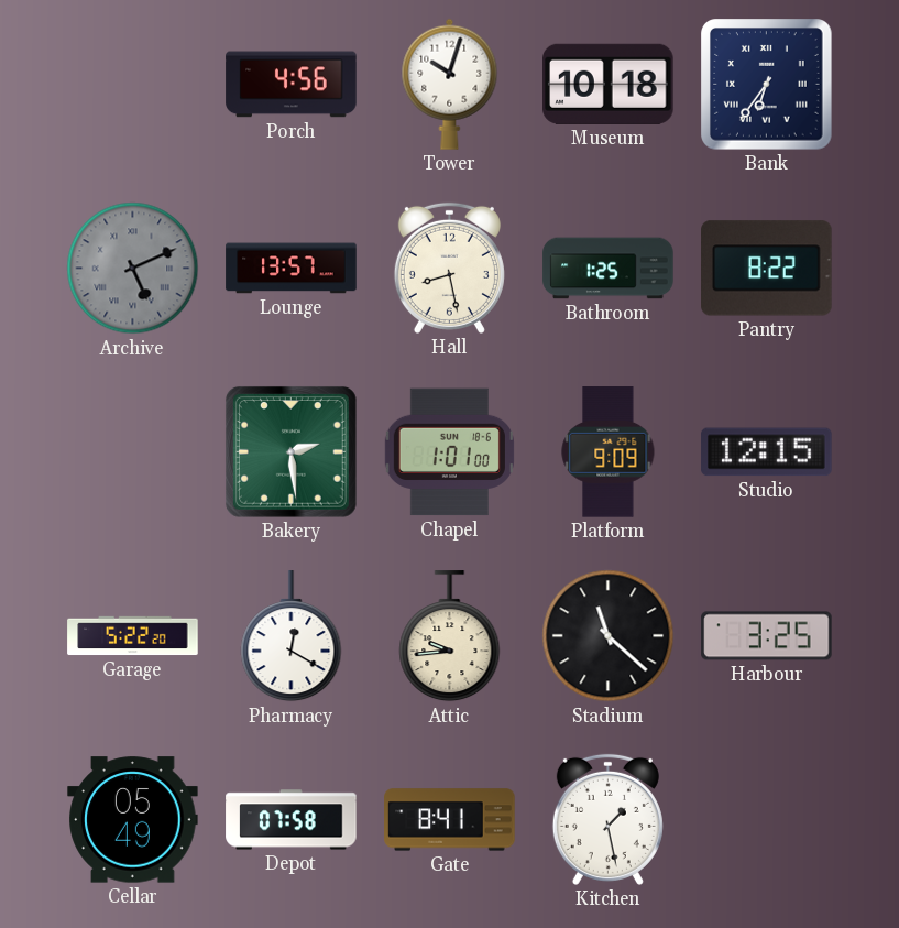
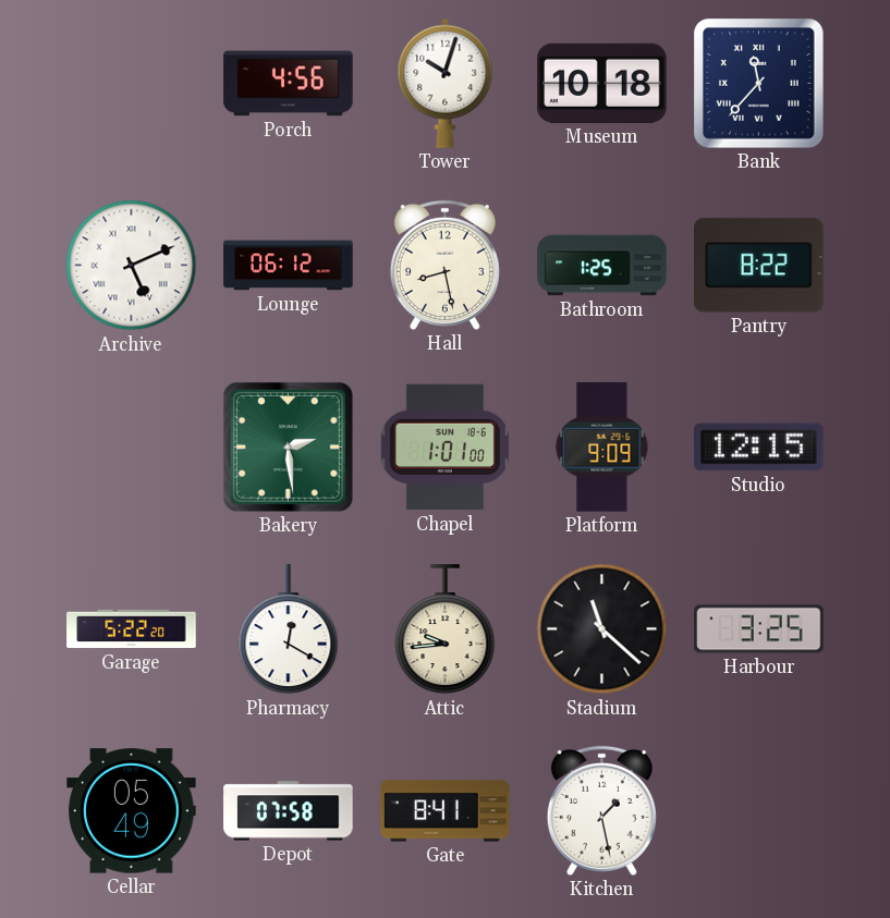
Bank: 6:36 -> 11:37
Archive dial: grey -> white
Lounge: 13:57 -> 06:12
